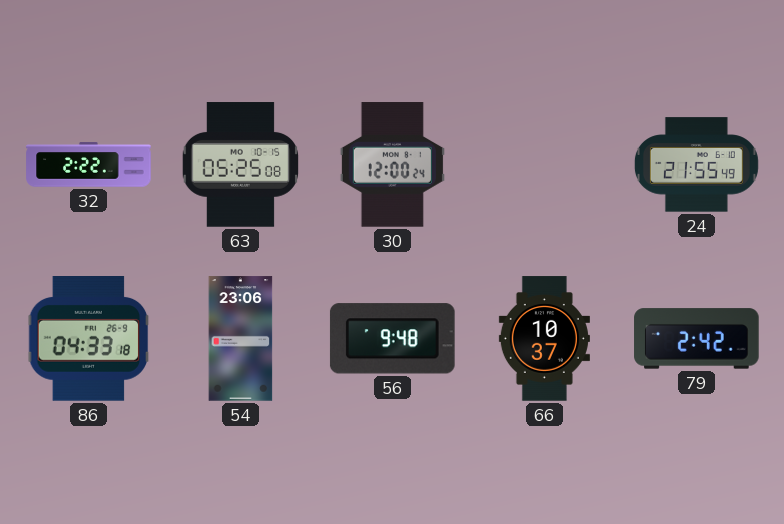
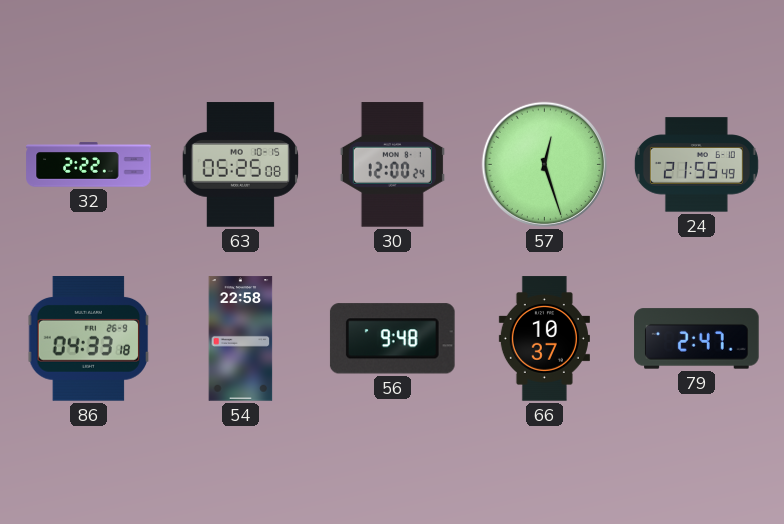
57: none -> 12:27
54: 23:06 -> 22:58
79: 2:42 -> 2:47
